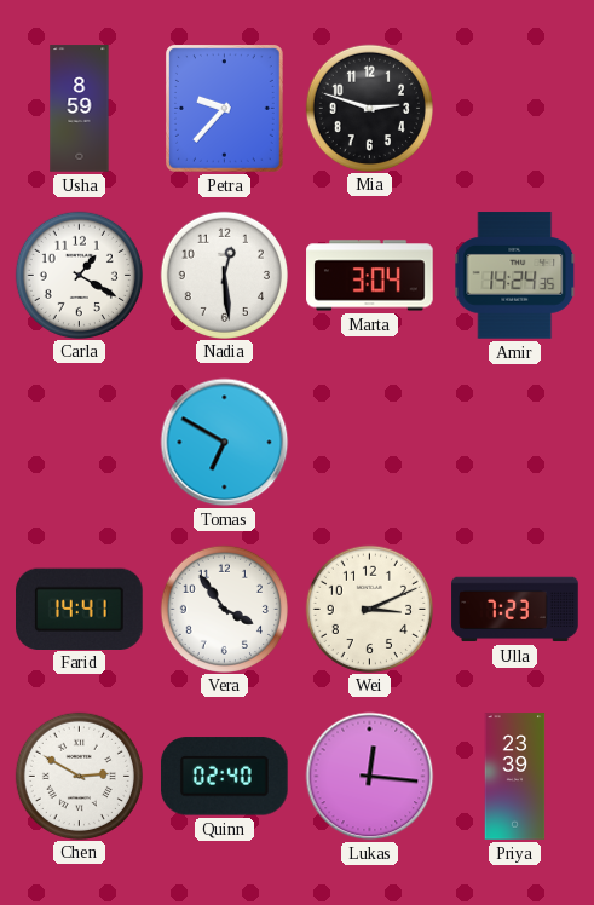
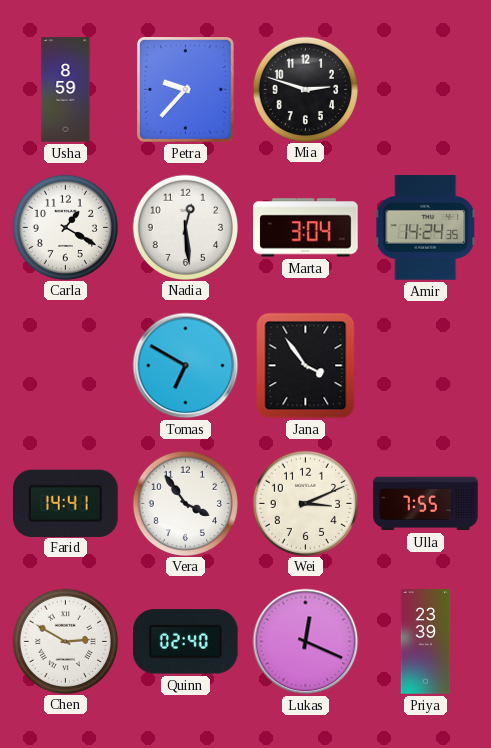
Jana: none -> 3:54
Ulla: 7:23 -> 7:55
Lukas: 12:16 -> 12:19
